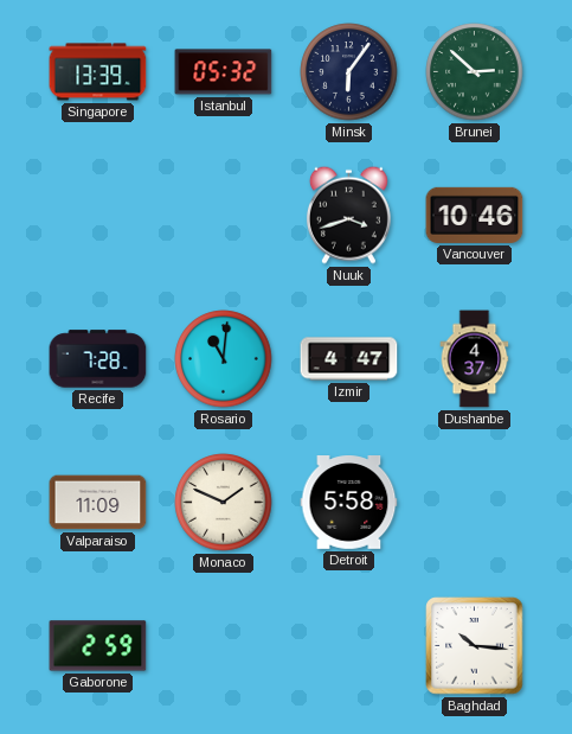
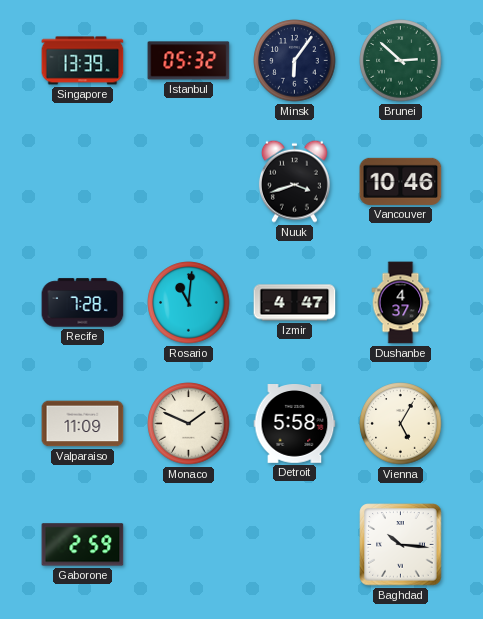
Vienna: none -> 5:05
